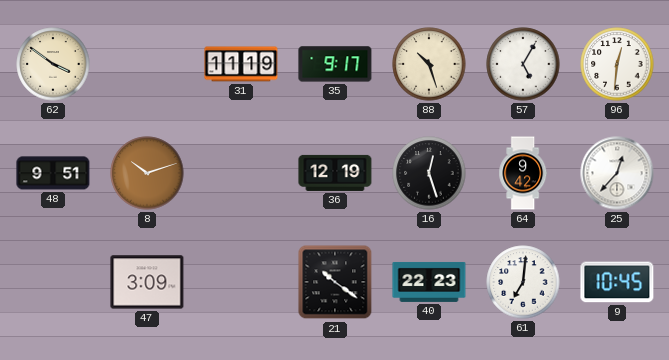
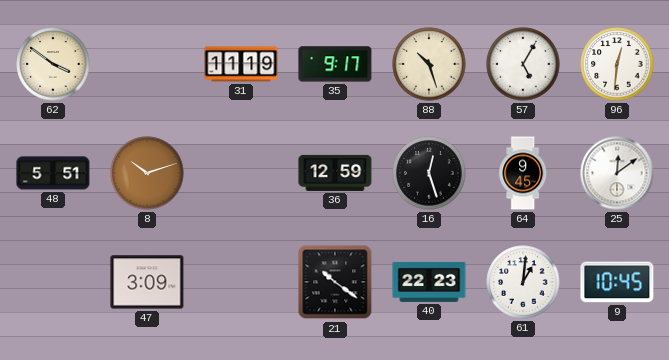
48: 9:51 -> 5:51
36: 12:19 -> 12:59
64: 9:42 -> 9:45
25: 12:37 -> 12:09
61: 7:01 -> 1:01
